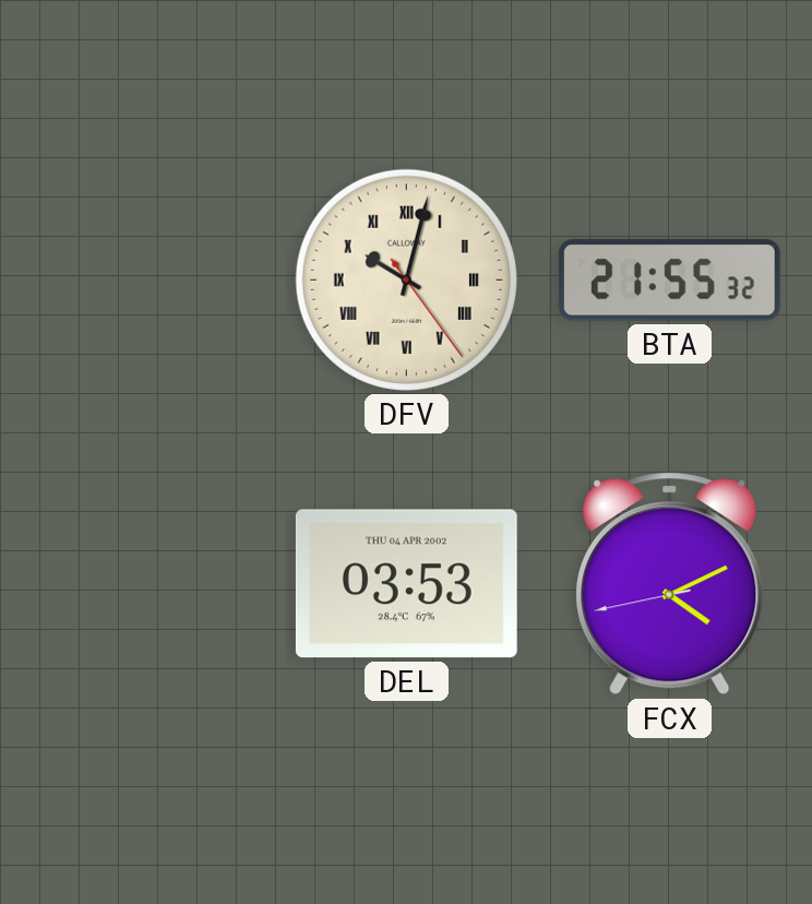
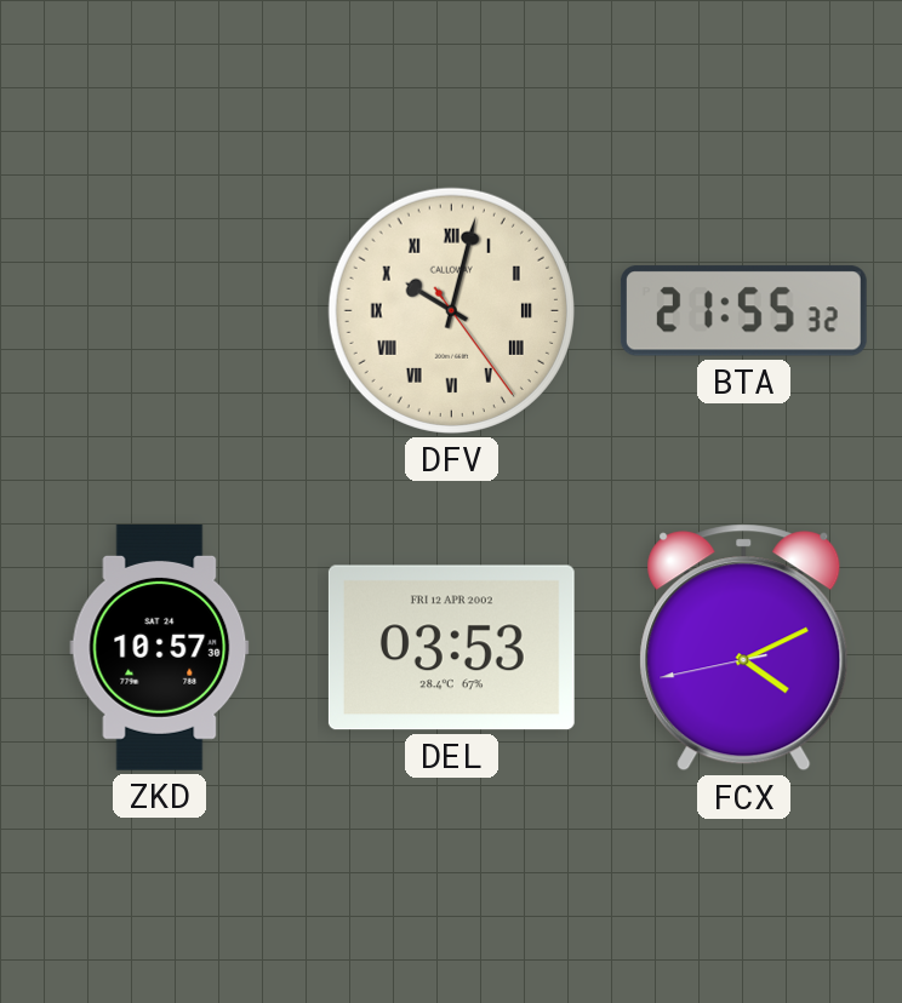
ZKD: none -> 10:57
DEL date: THU 04 APR 2002 -> FRI 12 APR 2002
